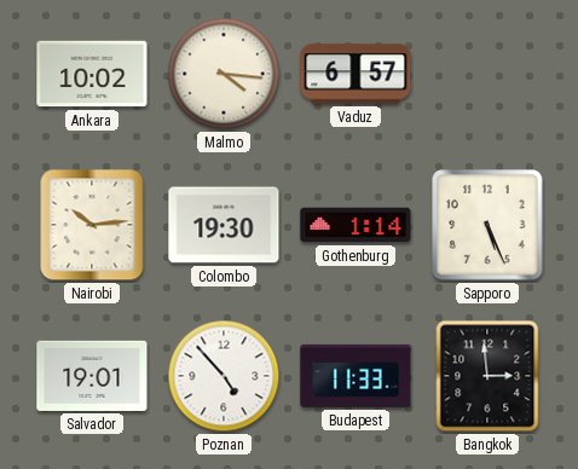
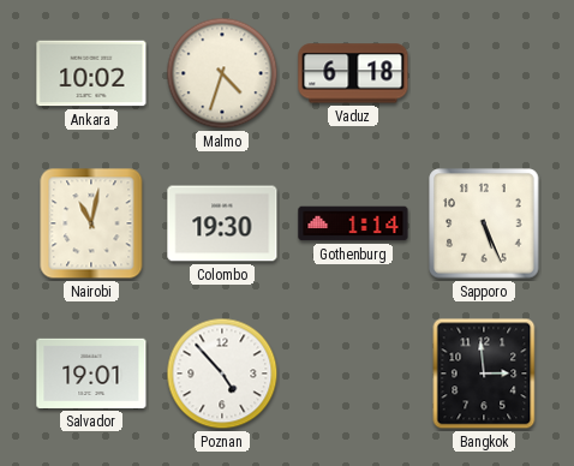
Malmo: 4:16 -> 4:33
Vaduz: 6:57 -> 6:18
Nairobi: 10:14 -> 11:02
Budapest: 11:33 -> none
